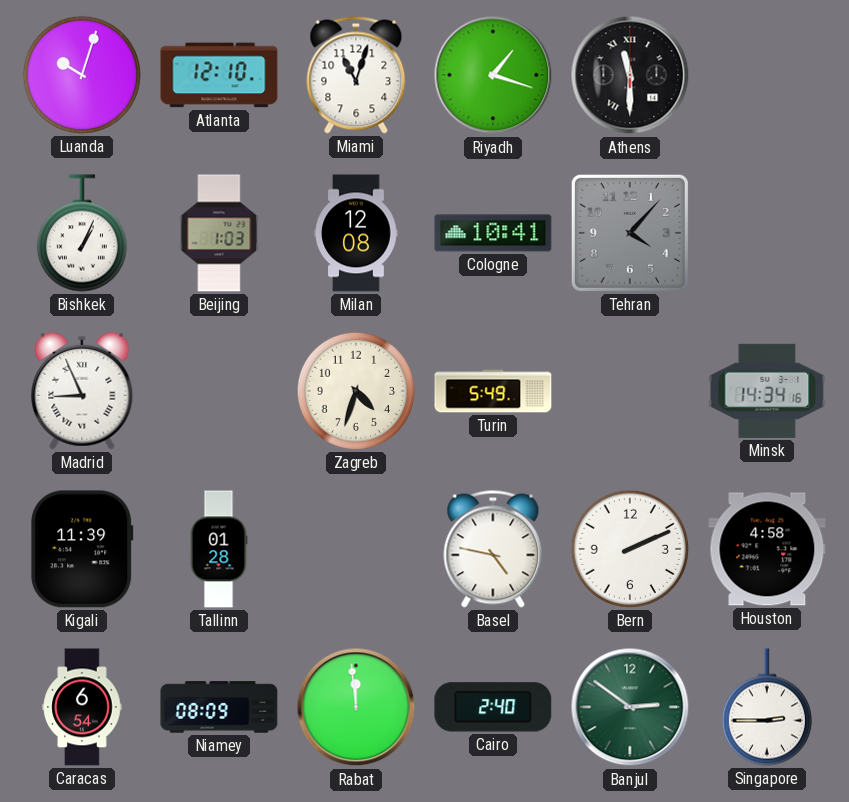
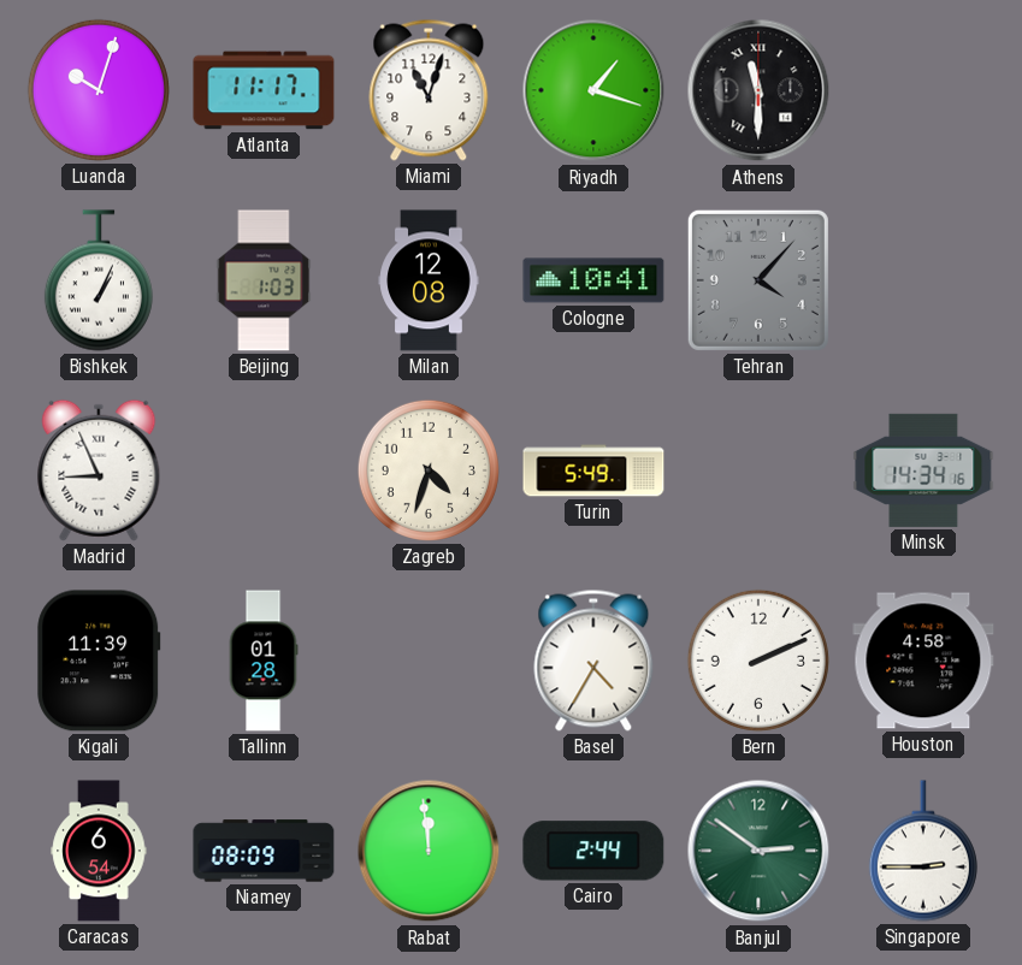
Atlanta: 12:10 -> 11:17
Basel: 4:47 -> 4:35
Cairo: 2:40 -> 2:44
